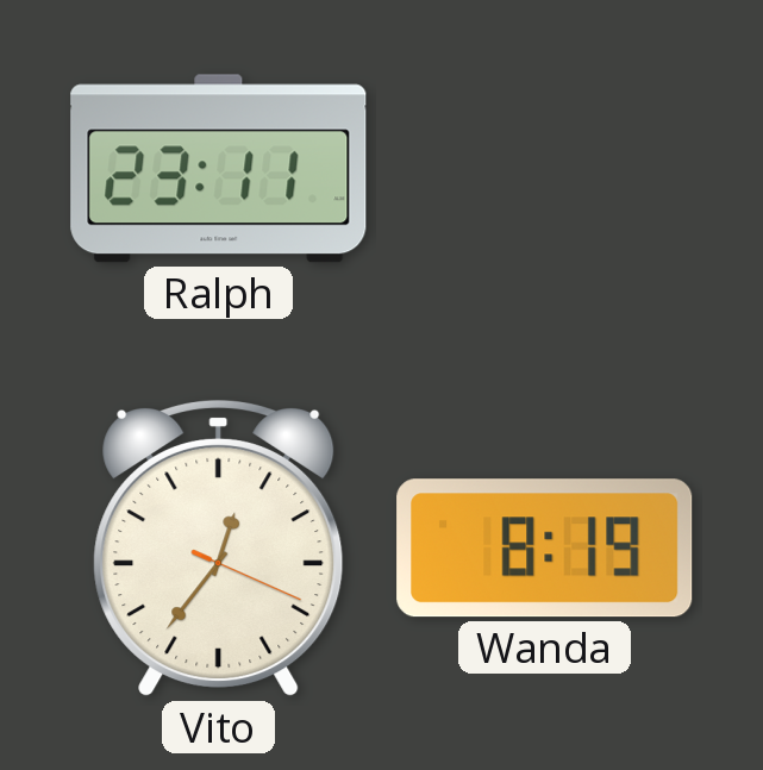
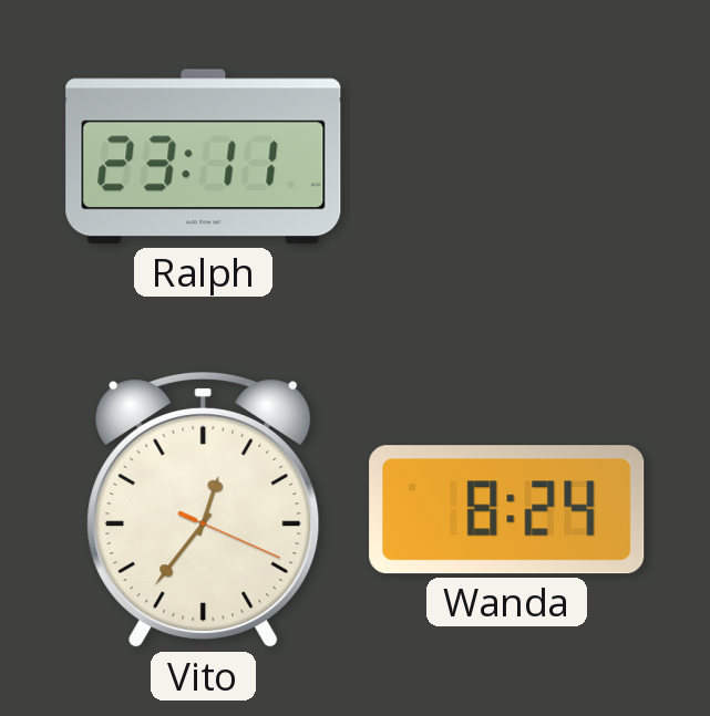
Wanda: 8:19 -> 8:24
